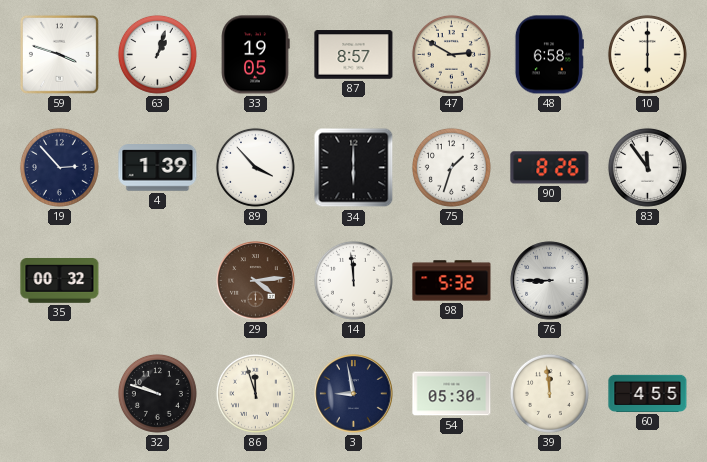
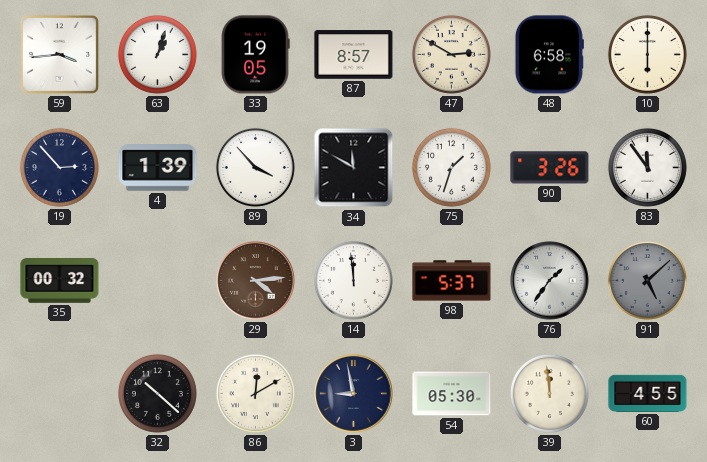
59: 3:48 -> 3:44
34: 6:00 -> 11:50
90: 8:26 -> 3:26
98: 5:32 -> 5:37
76: 8:45 -> 1:36
91: none -> 5:08
32: 9:48 -> 10:22
86: 11:57 -> 12:10
